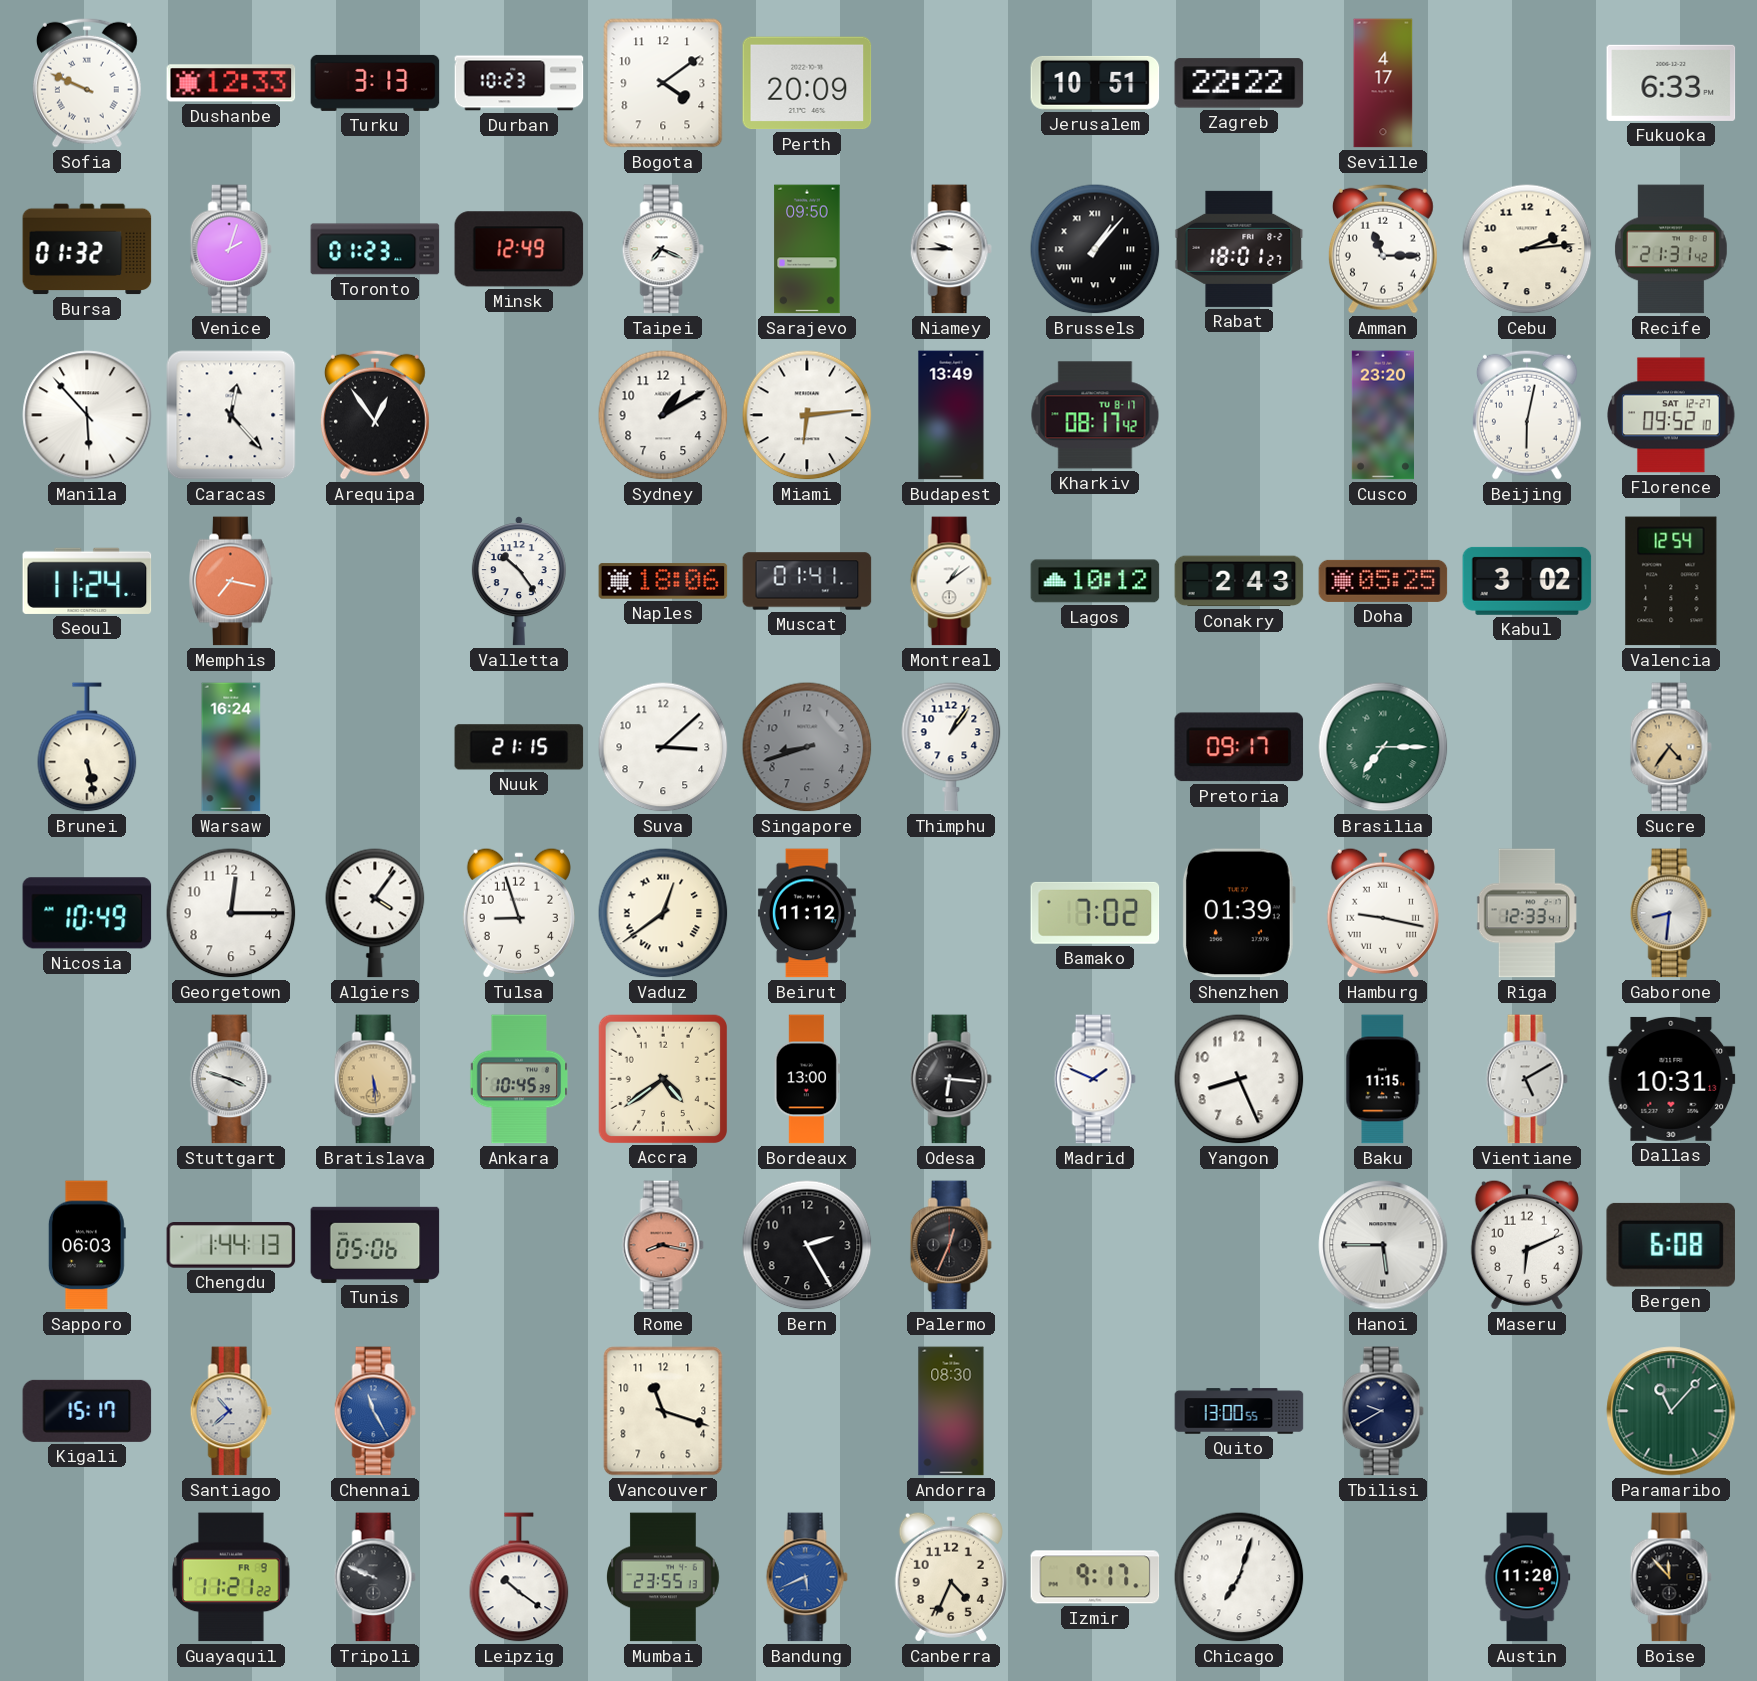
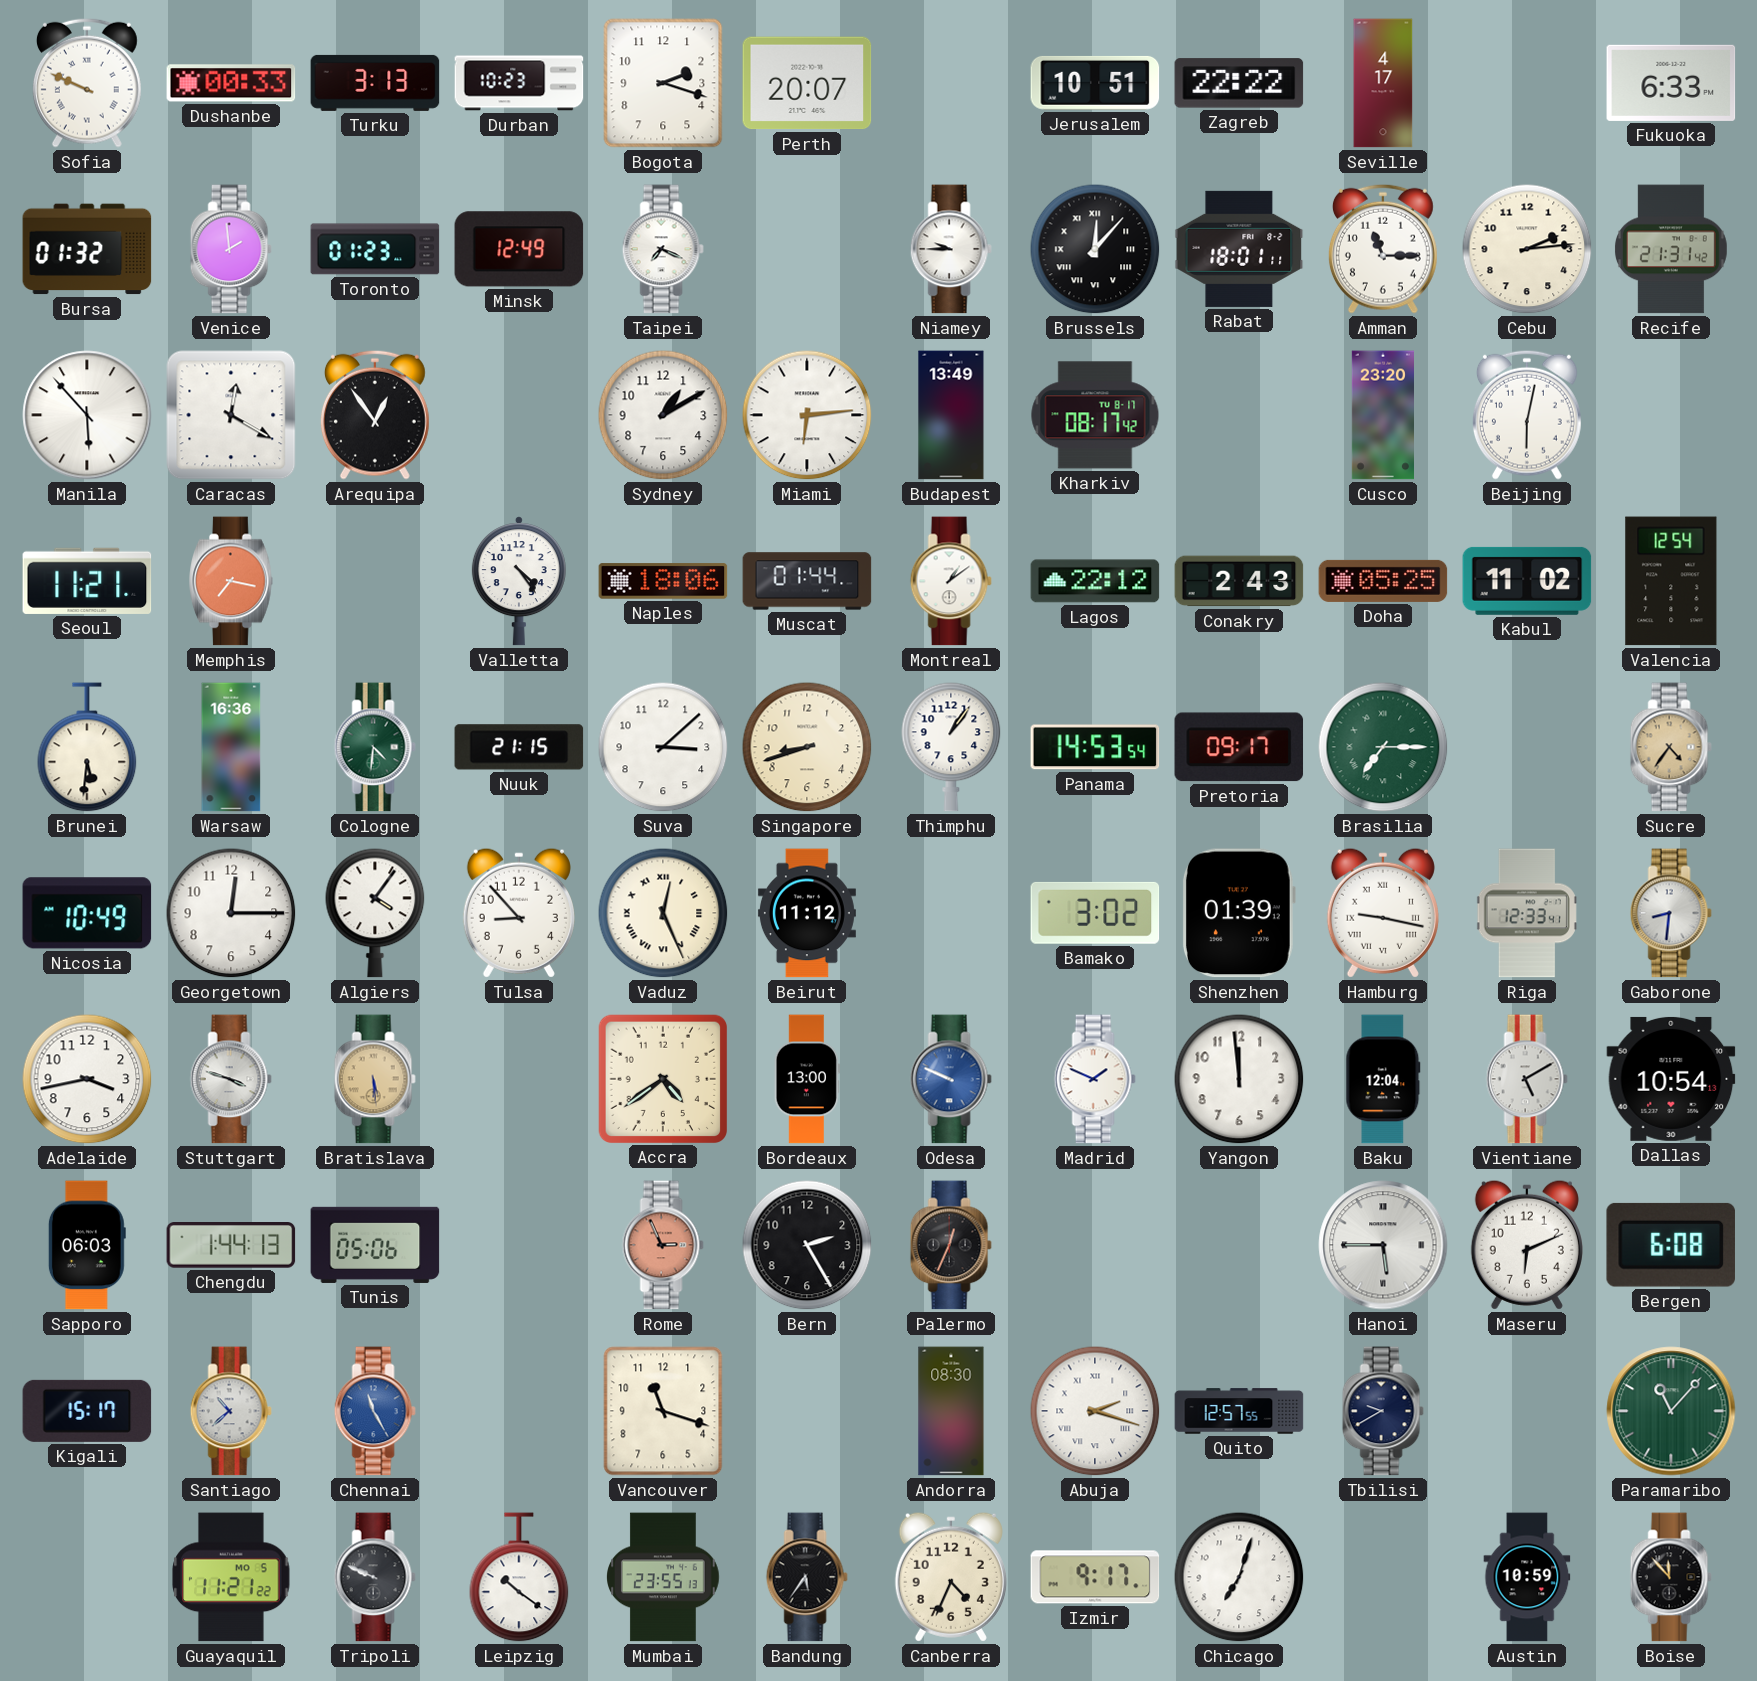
Dushanbe: 12:33 -> 00:33
Bogota: 4:09 -> 2:18
Perth: 20:09 -> 20:07
Venice: 2:03 -> 1:59
Sarajevo: 09:50 -> none
Brussels: 1:07 -> 12:07
Rabat: 18:01:27 -> 18:01:11
Caracas: 12:23 -> 12:20
Florence: 09:52 -> none
Seoul: 11:24 -> 11:21
Valletta: 10:24 -> 4:24
Muscat: 01:41 -> 01:44
Lagos: 10:12 -> 22:12
Kabul: 3:02 -> 11:02
Brunei: 5:28 -> 5:31
Warsaw: 16:24 -> 16:36
Cologne: none -> 4:31
Singapore dial: grey -> cream
Panama: none -> 14:53
Tulsa: 8:57 -> 8:53
Vaduz: 12:39 -> 12:26
Bamako: 7:02 -> 3:02
Adelaide: none -> 3:43
Ankara: 10:45 -> none
Odesa: 6:16 -> 9:49
Odesa dial: black -> blue
Yangon: 8:26 -> 11:59
Baku: 11:15 -> 12:04
Dallas: 10:31 -> 10:54
Rome: 8:17 -> 2:56
Abuja: none -> 2:18
Quito: 13:00 -> 12:57
Guayaquil date: FR 9 -> MO 5
Bandung: 5:41 -> 5:36
Bandung dial: blue -> black
Austin: 11:20 -> 10:59
